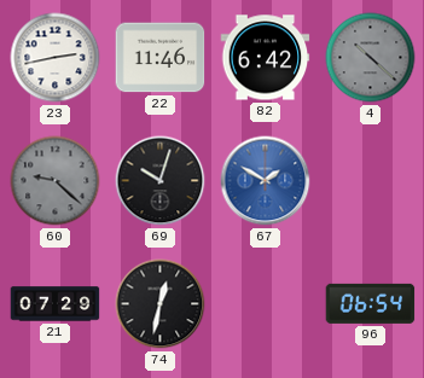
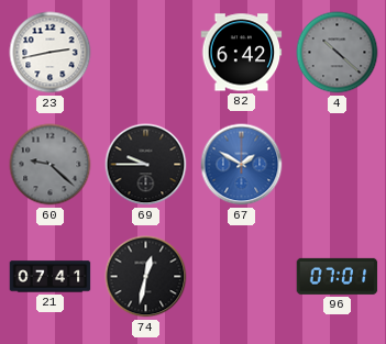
22: 11:46 -> none
69: 10:03 -> 9:45
21: 07:29 -> 07:41
96: 06:54 -> 07:01
